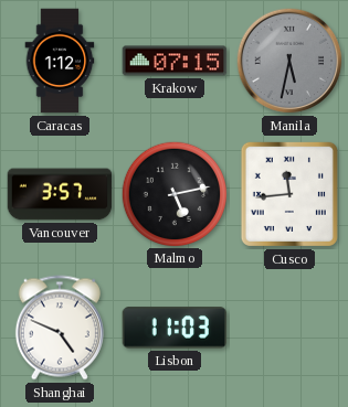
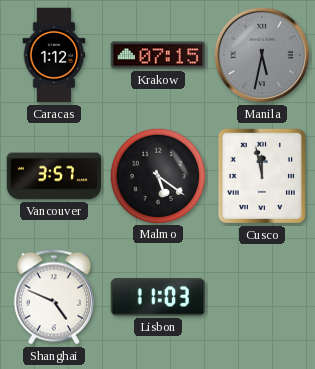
Malmo: 5:13 -> 5:21
Cusco: 11:44 -> 11:58
